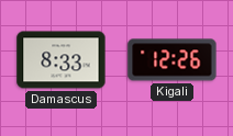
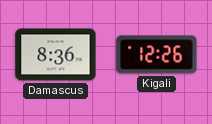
Damascus: 8:33 -> 8:36
